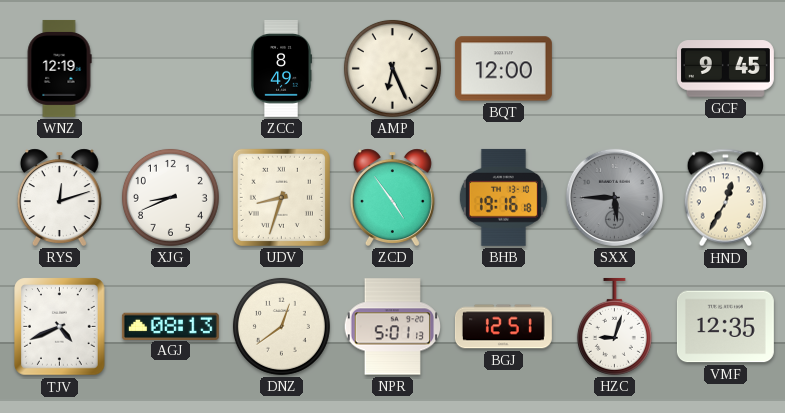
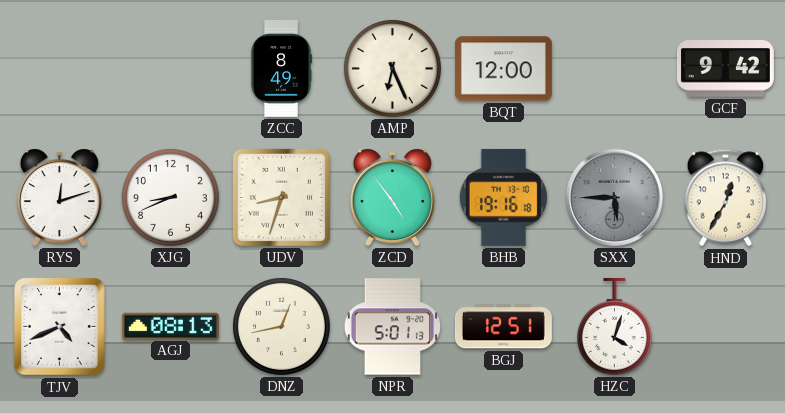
WNZ: 12:19 -> none
GCF: 9:45 -> 9:42
DNZ: 12:39 -> 12:43
HZC: 9:03 -> 4:03
VMF: 12:35 -> none
